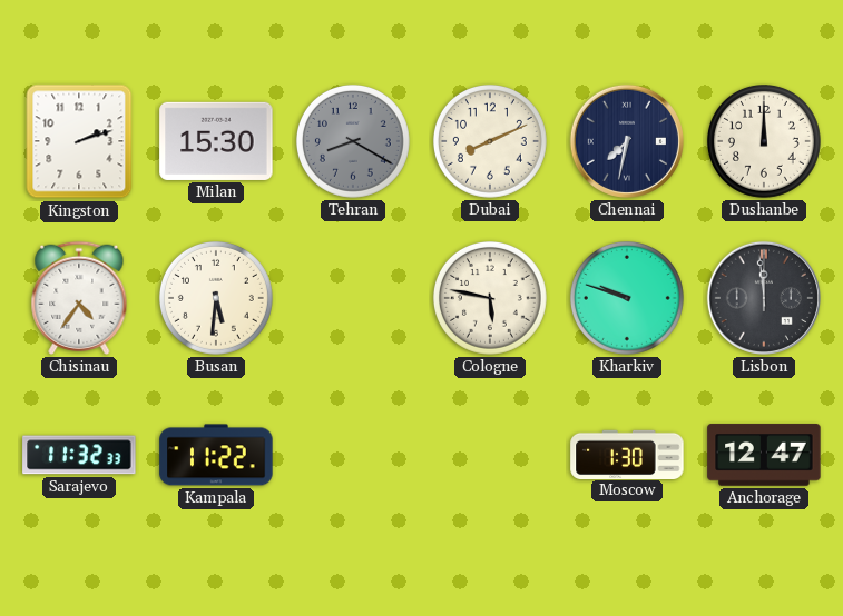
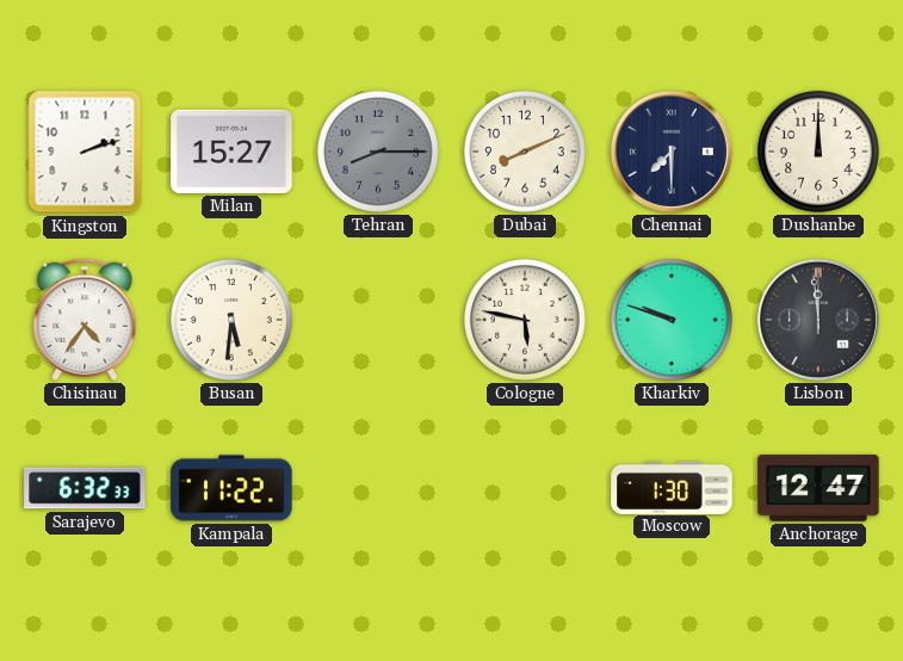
Milan: 15:30 -> 15:27
Tehran: 8:20 -> 8:15
Chennai: 7:32 -> 7:30
Sarajevo: 11:32 -> 6:32
